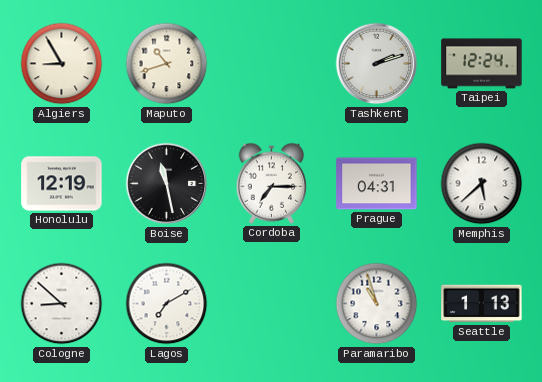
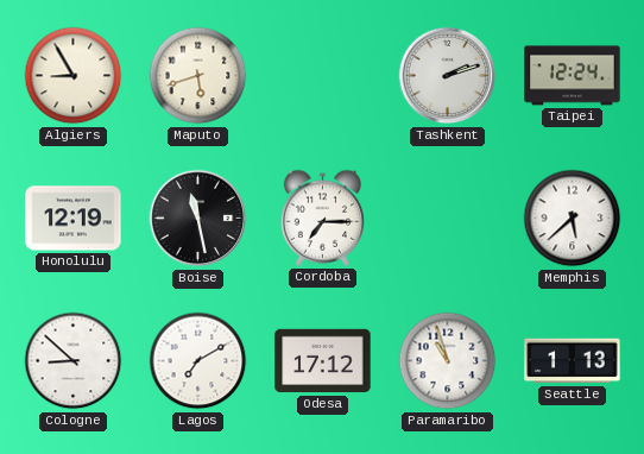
Maputo: 10:42 -> 5:42
Prague: 04:31 -> none
Odesa: none -> 17:12
